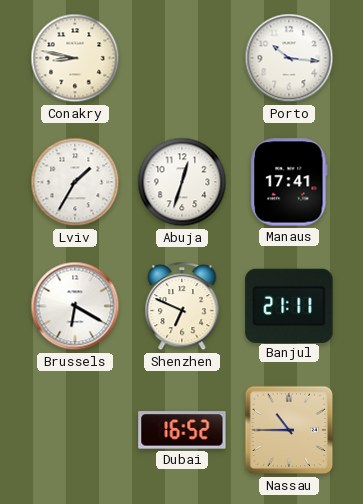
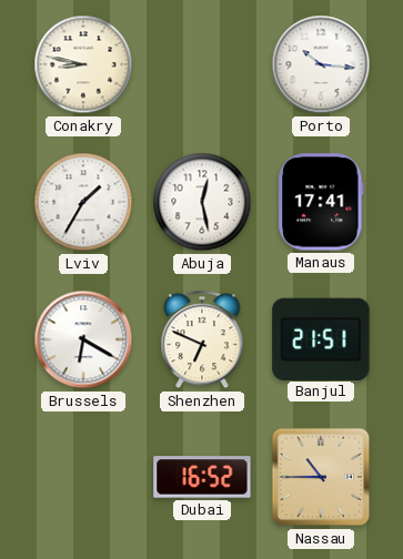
Abuja: 12:33 -> 12:28
Banjul: 21:11 -> 21:51
